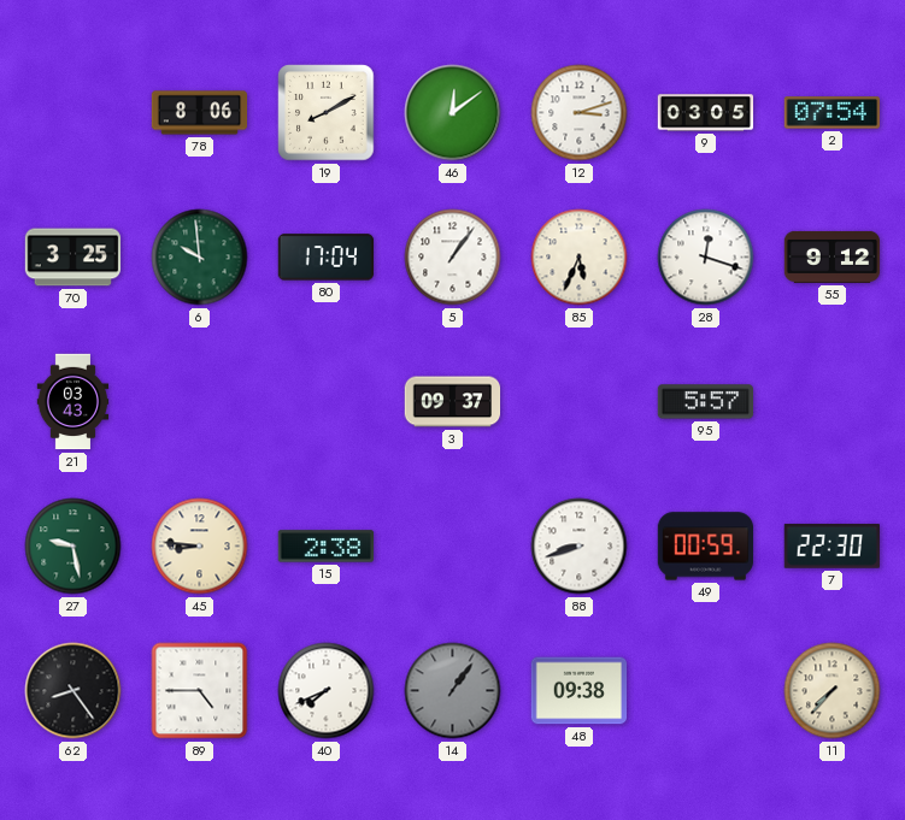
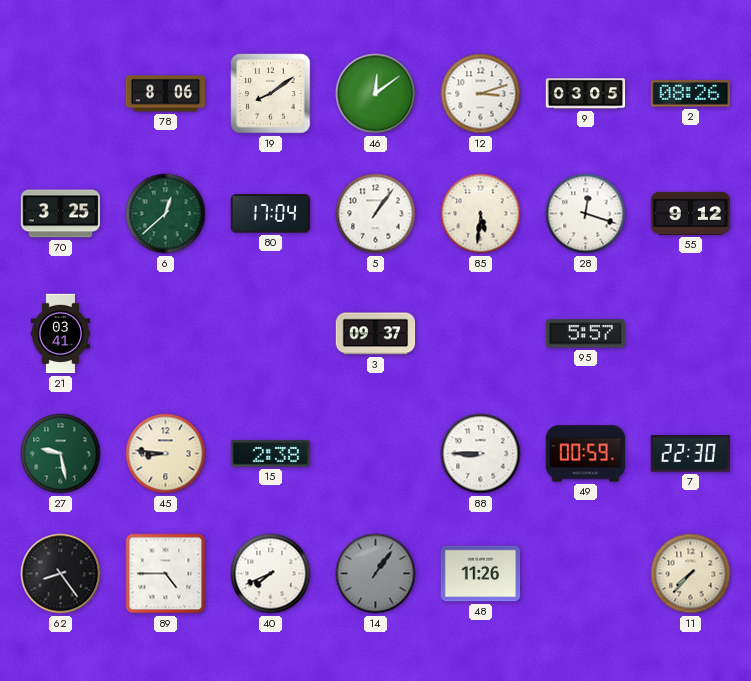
19: 8:10 -> 8:09
2: 07:54 -> 08:26
6: 9:59 -> 12:38
85: 5:34 -> 5:31
21: 03:43 -> 03:41
88: 8:42 -> 8:45
48: 09:38 -> 11:26
